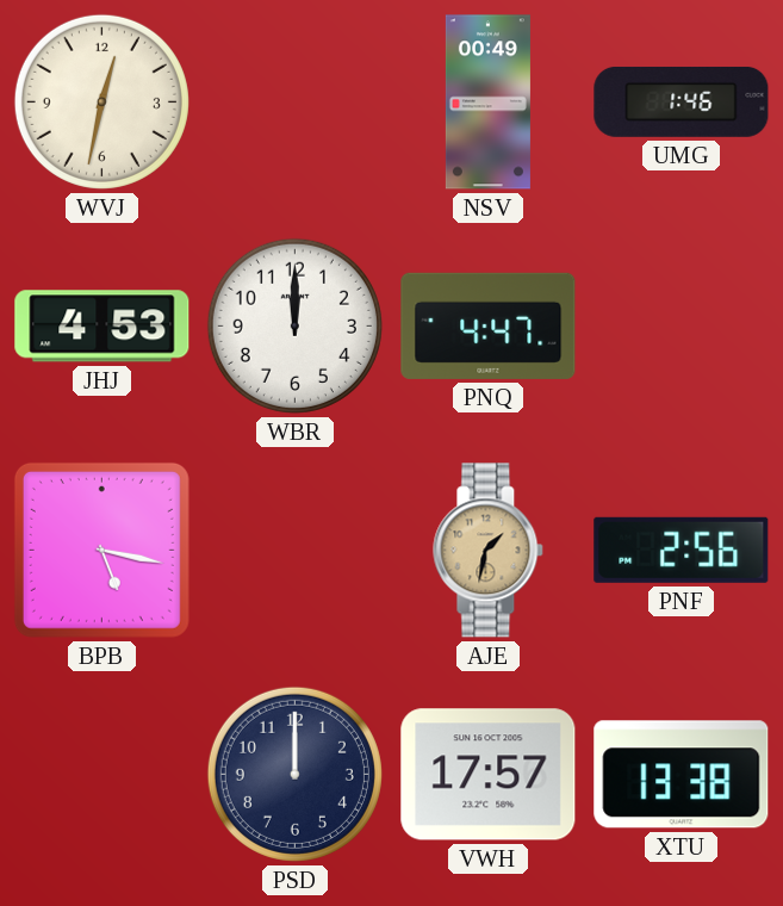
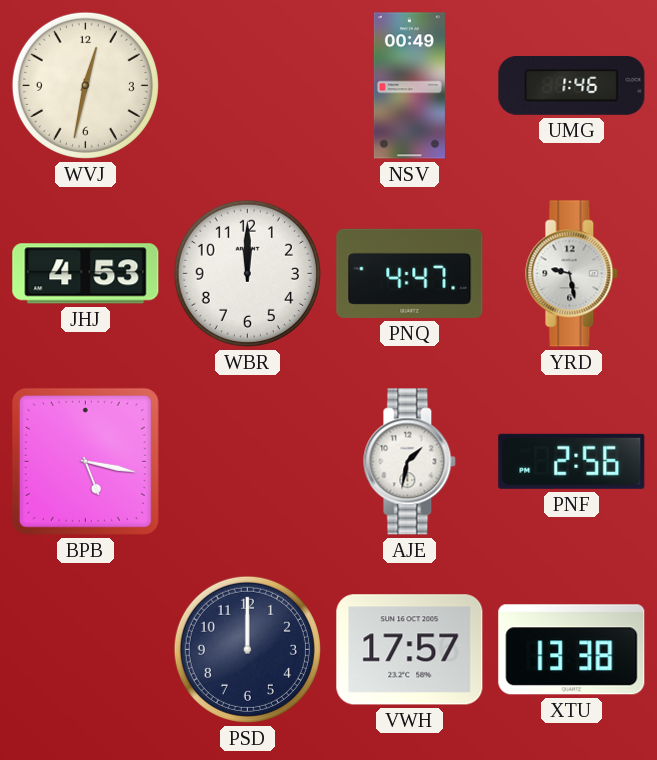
YRD: none -> 9:28
AJE dial: champagne -> white
